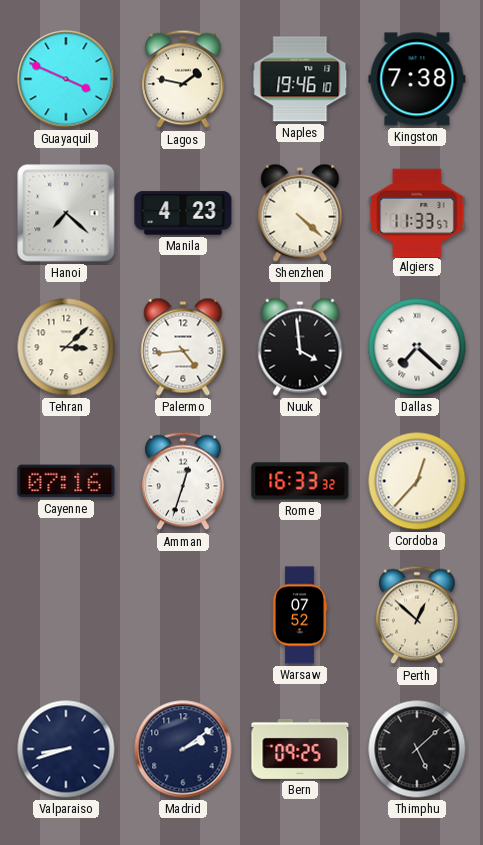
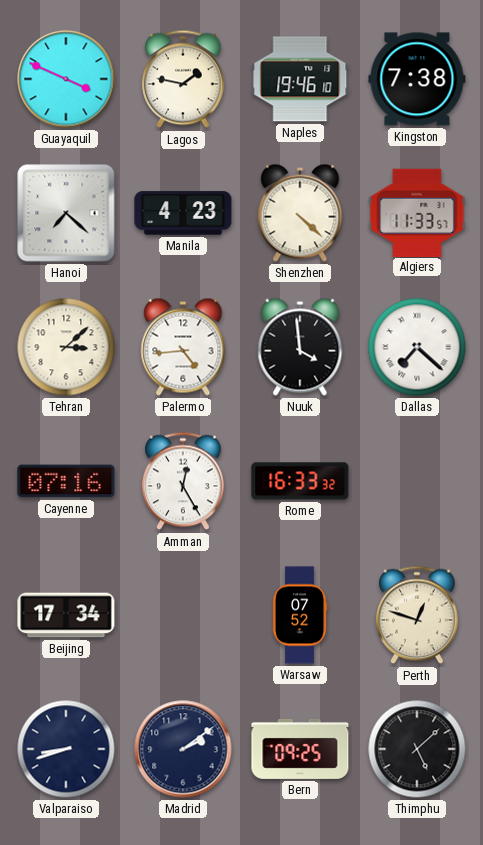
Amman: 12:33 -> 12:25
Cordoba: 12:37 -> none
Beijing: none -> 17:34
Perth: 12:52 -> 12:48
